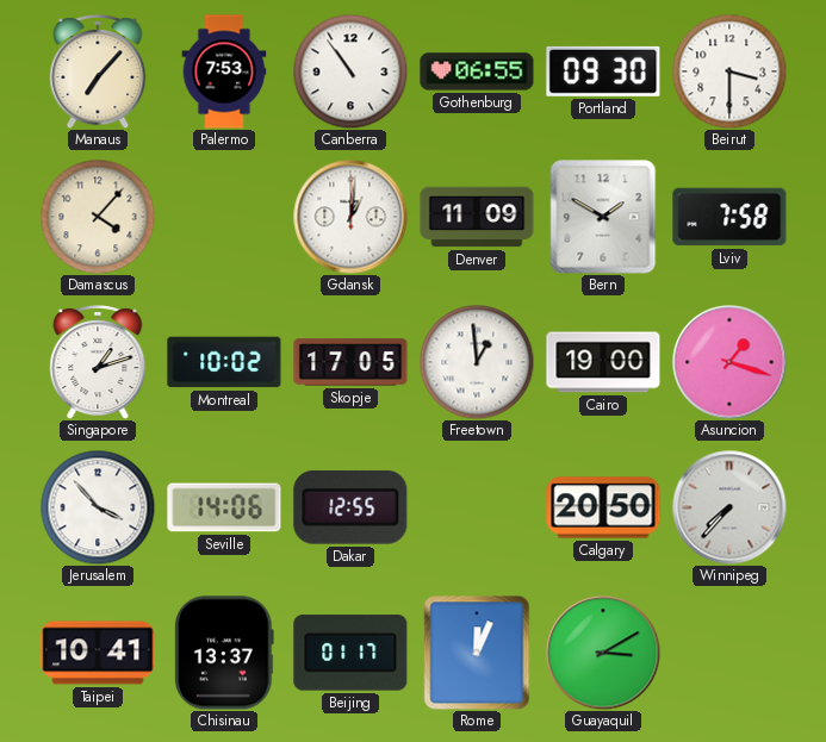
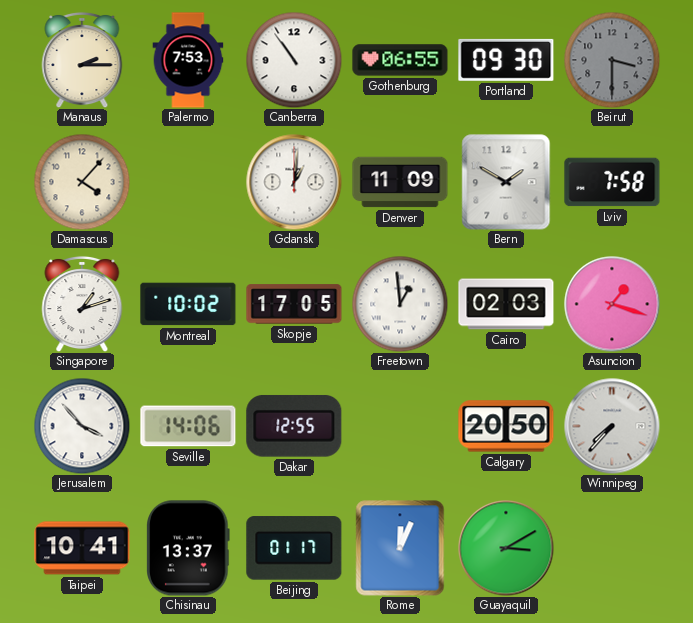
Manaus: 7:07 -> 2:15
Beirut dial: white -> grey
Cairo: 19:00 -> 02:03
